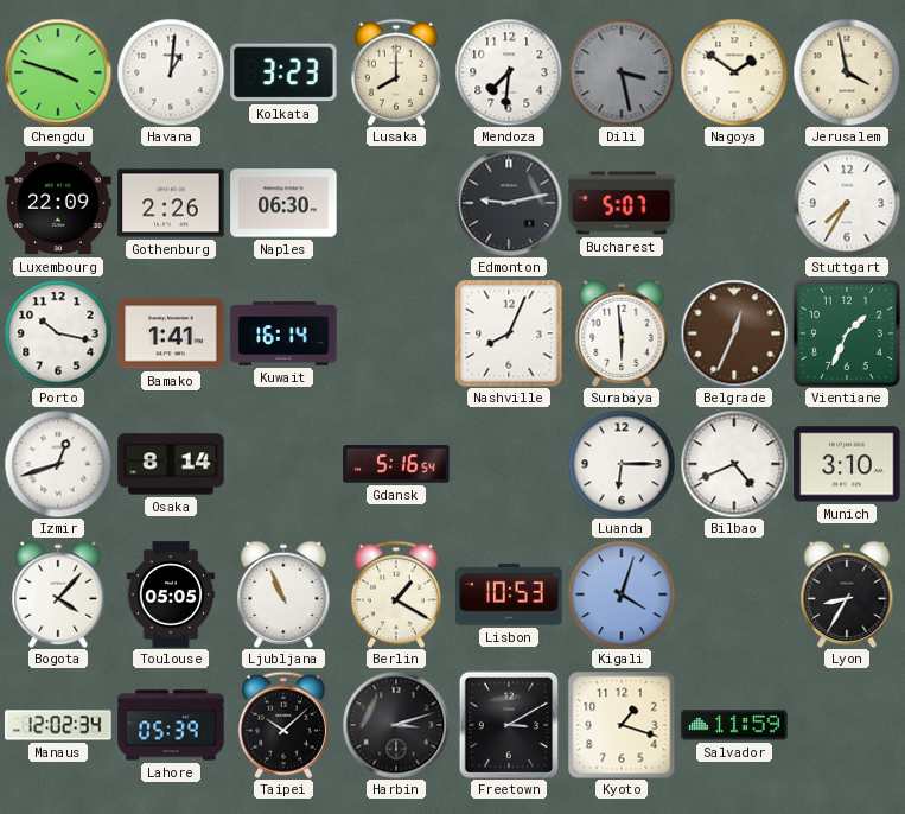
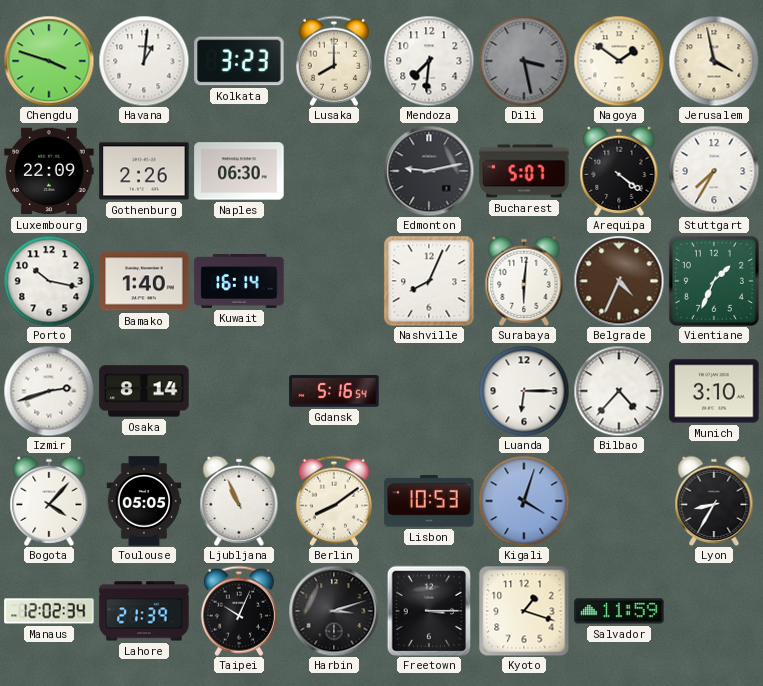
Arequipa: none -> 4:21
Bamako: 1:41 -> 1:40
Surabaya: 5:59 -> 6:01
Belgrade: 12:34 -> 4:34
Izmir: 12:42 -> 2:42
Bilbao: 4:41 -> 4:37
Berlin: 1:20 -> 8:09
Lahore: 05:39 -> 21:39
Taipei: 10:08 -> 10:04
Freetown: 3:10 -> 3:15
